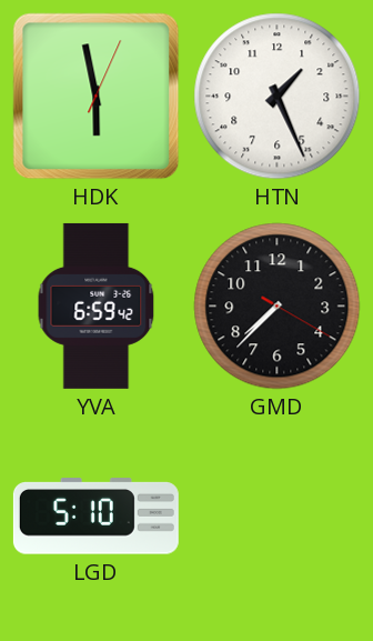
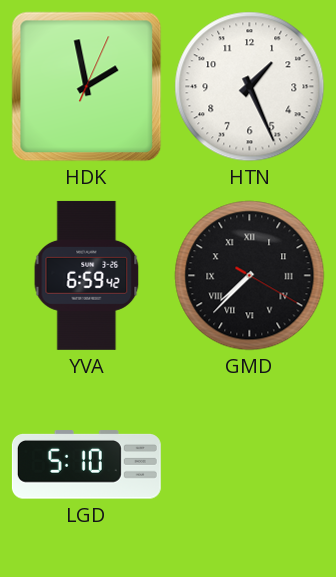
HDK: 5:58 -> 1:58
GMD numerals: Arabic -> Roman
